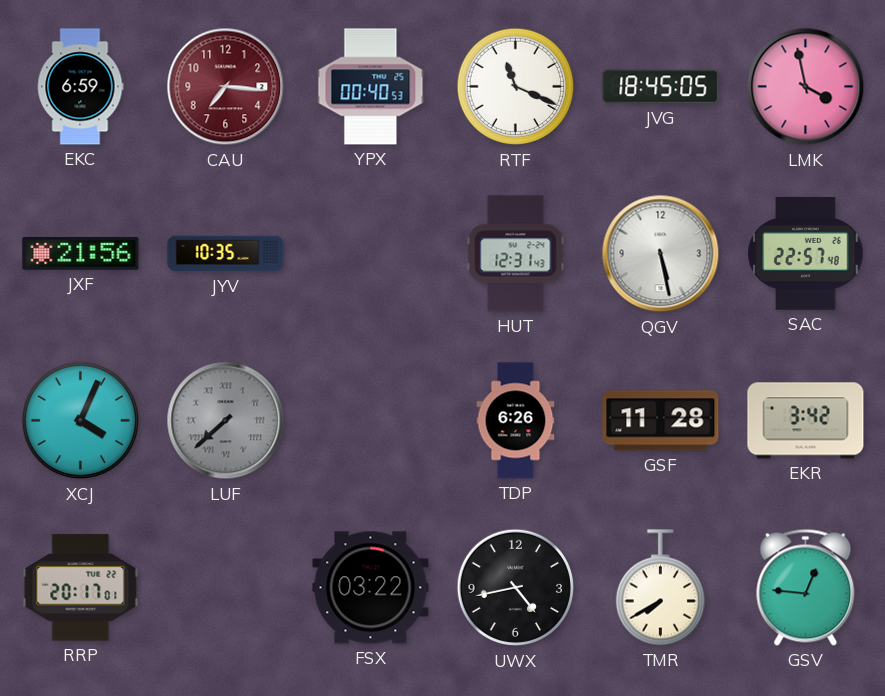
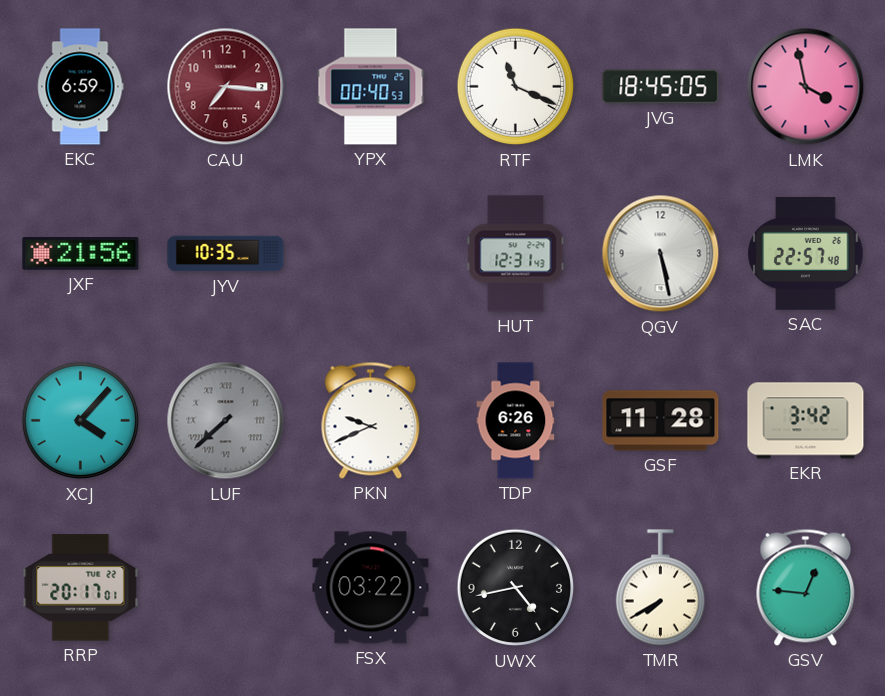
XCJ: 4:04 -> 4:07
PKN: none -> 9:41
